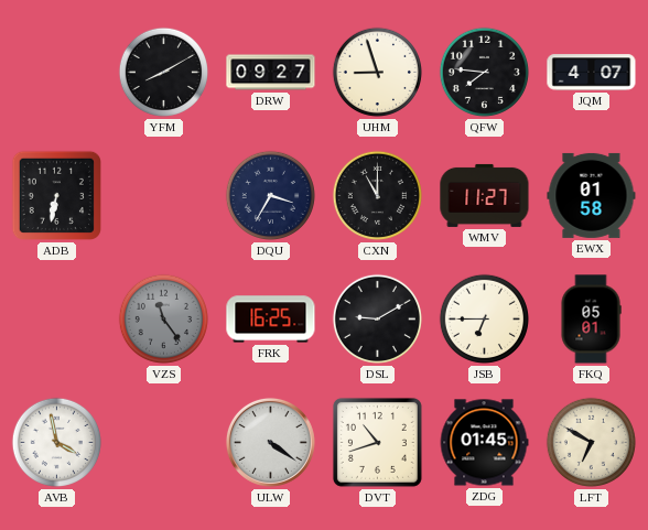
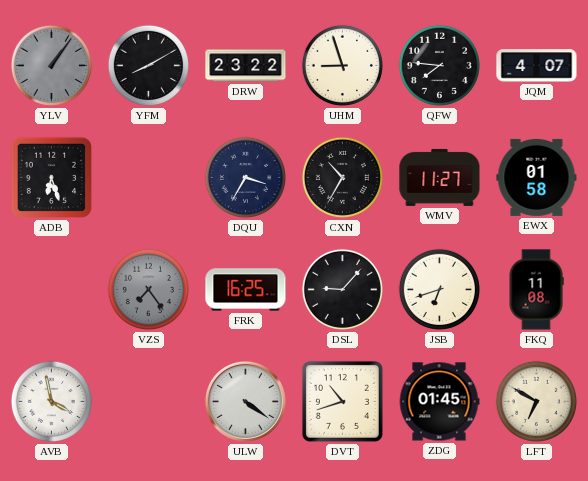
YLV: none -> 1:06
DRW: 09:27 -> 23:22
ADB: 6:32 -> 6:27
CXN: 11:00 -> 10:35
VZS: 11:24 -> 7:24
DSL: 9:10 -> 9:07
JSB: 6:45 -> 6:42
FKQ: 05:01 -> 11:08
